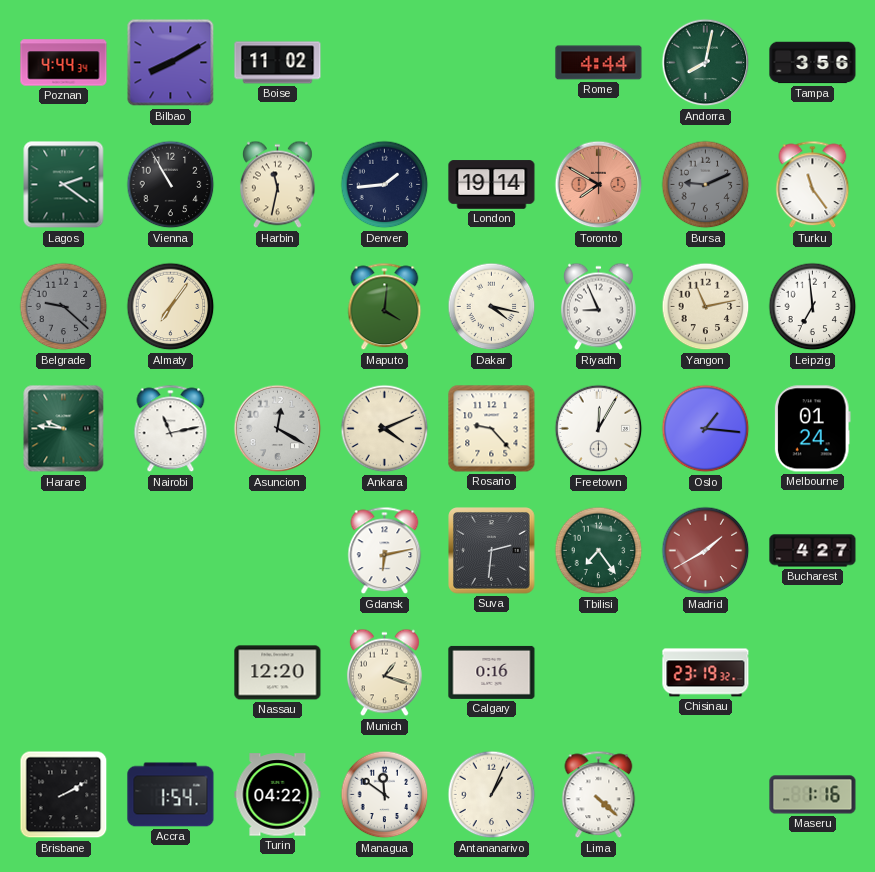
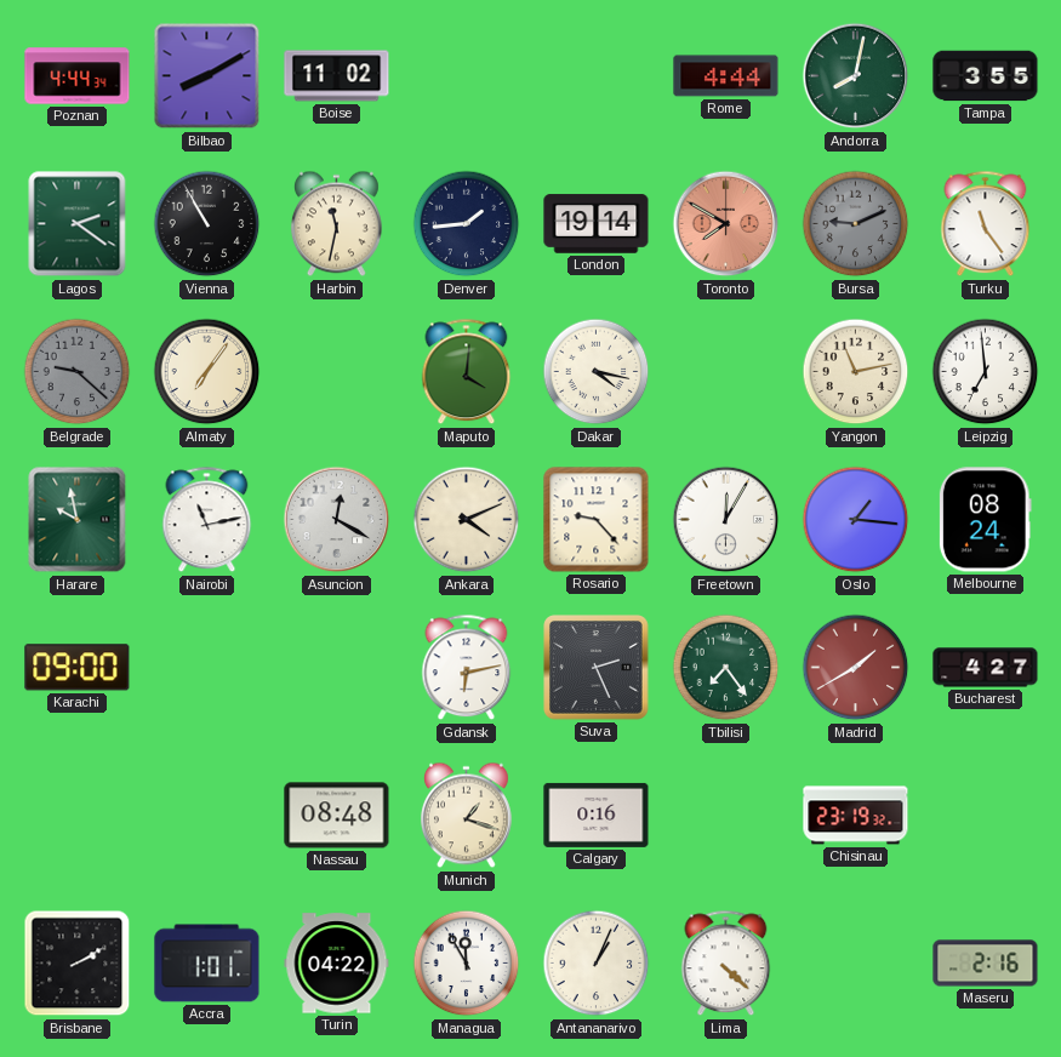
Tampa: 3:56 -> 3:55
Riyadh: 8:56 -> none
Harare: 9:46 -> 9:58
Melbourne: 01:24 -> 08:24
Karachi: none -> 09:00
Suva: 2:31 -> 2:26
Nassau: 12:20 -> 08:48
Accra: 1:54 -> 1:01
Managua: 11:51 -> 11:55
Maseru: 1:16 -> 2:16
